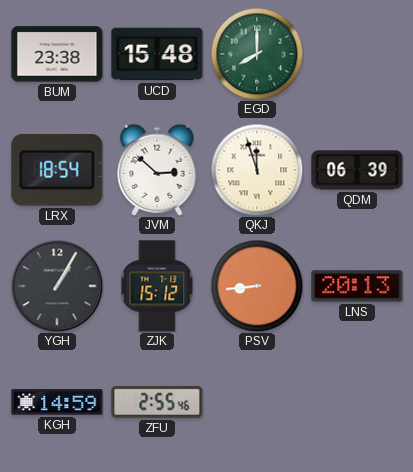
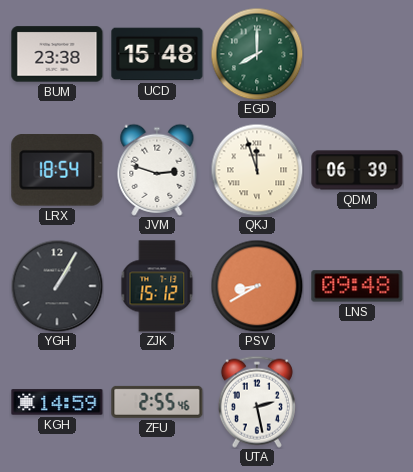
JVM: 2:52 -> 2:48
PSV: 8:44 -> 8:40
LNS: 20:13 -> 09:48
UTA: none -> 2:28
